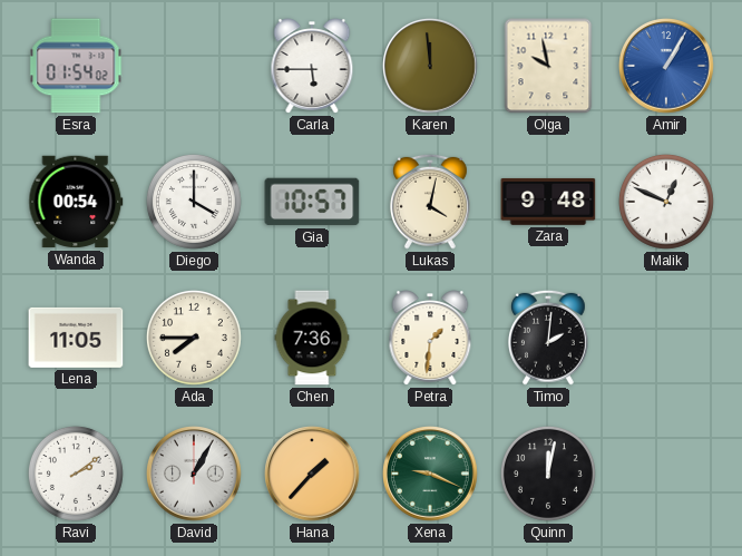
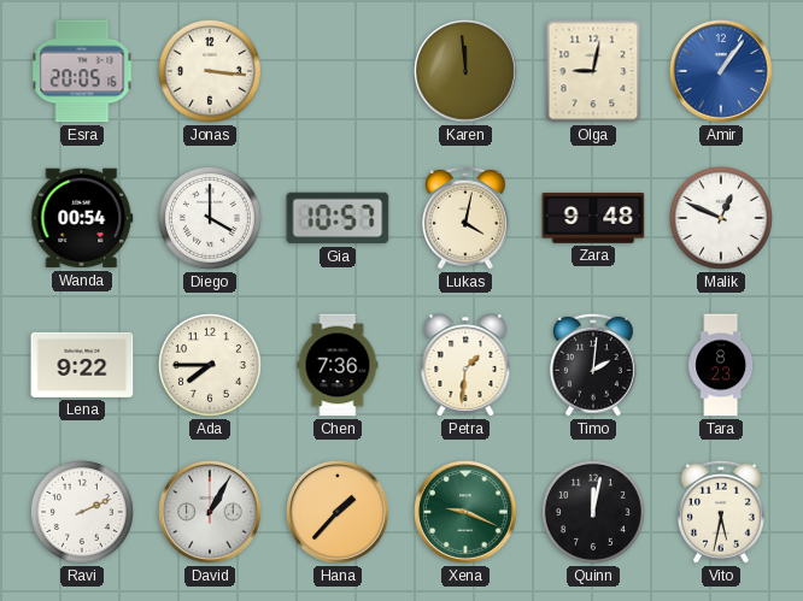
Esra: 01:54 -> 20:05
Jonas: none -> 3:16
Carla: 5:45 -> none
Olga: 9:58 -> 9:02
Amir: 1:05 -> 1:06
Lena: 11:05 -> 9:22
Tara: none -> 8:23
Ravi: 2:09 -> 2:11
Vito: none -> 5:32
